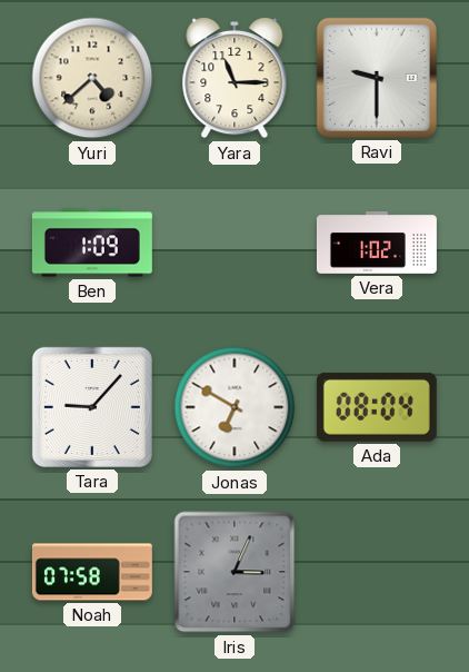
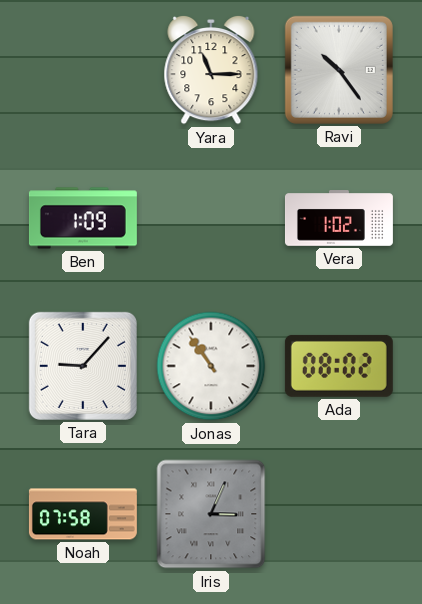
Yuri: 4:38 -> none
Ravi: 9:30 -> 10:24
Jonas: 6:50 -> 10:54
Ada: 08:04 -> 08:02
